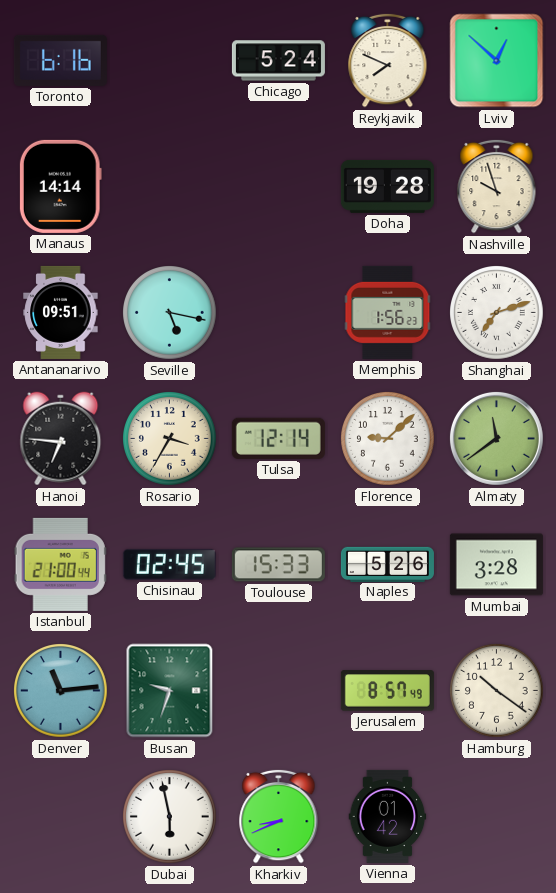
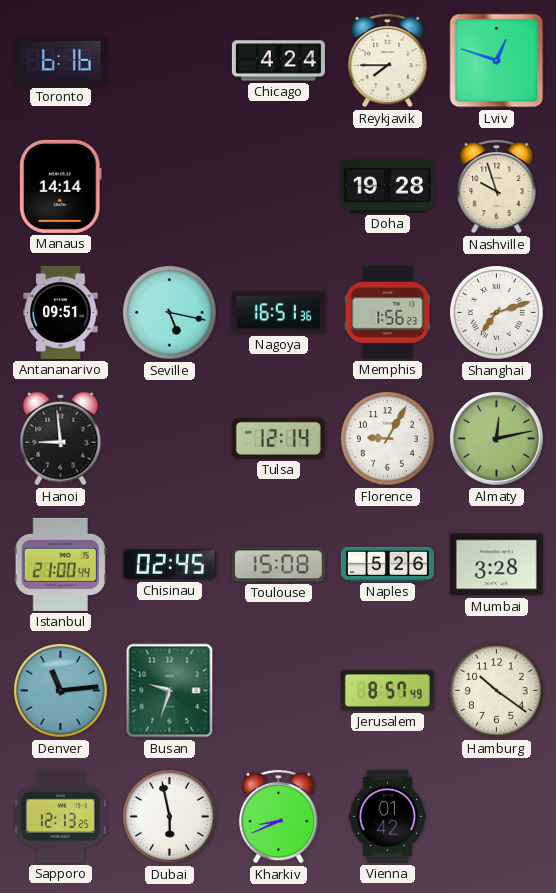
Chicago: 5:24 -> 4:24
Reykjavik: 7:49 -> 7:45
Lviv: 12:52 -> 12:48
Nagoya: none -> 16:51
Hanoi: 6:46 -> 8:59
Rosario: 3:35 -> none
Florence: 9:08 -> 9:05
Almaty: 11:39 -> 12:13
Toulouse: 15:33 -> 15:08
Sapporo: none -> 12:13
